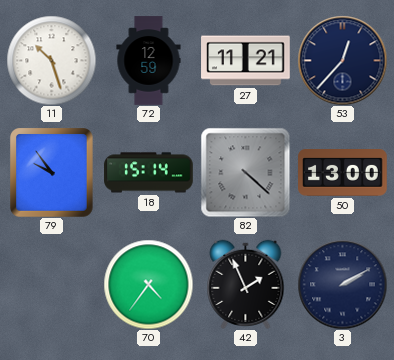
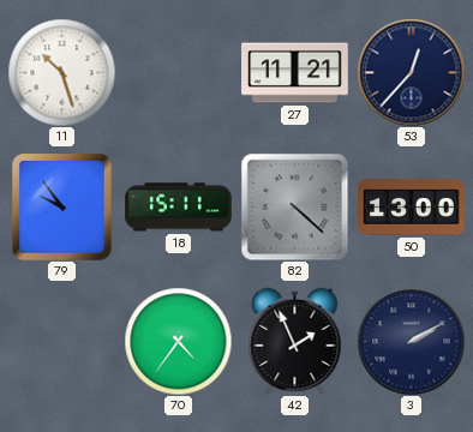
72: 12:59 -> none
18: 15:14 -> 15:11
